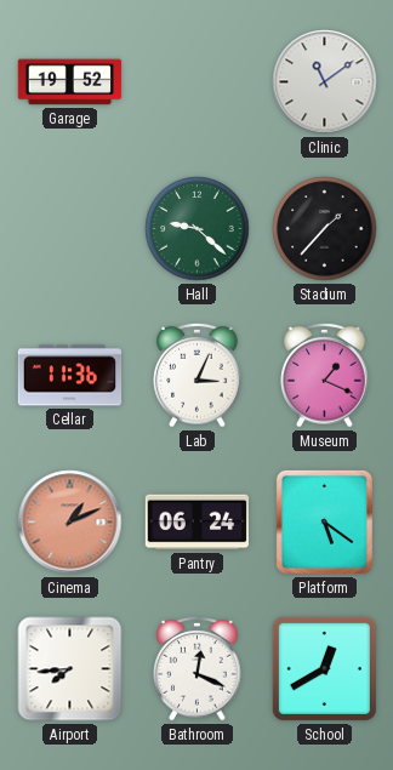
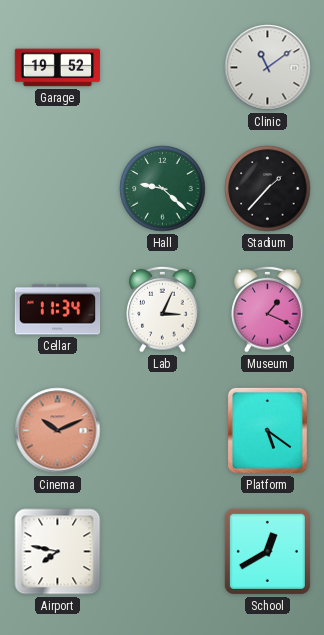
Cellar: 11:36 -> 11:34
Cinema: 1:11 -> 10:11
Pantry: 06:24 -> none
Airport: 7:44 -> 7:47
Bathroom: 12:19 -> none
